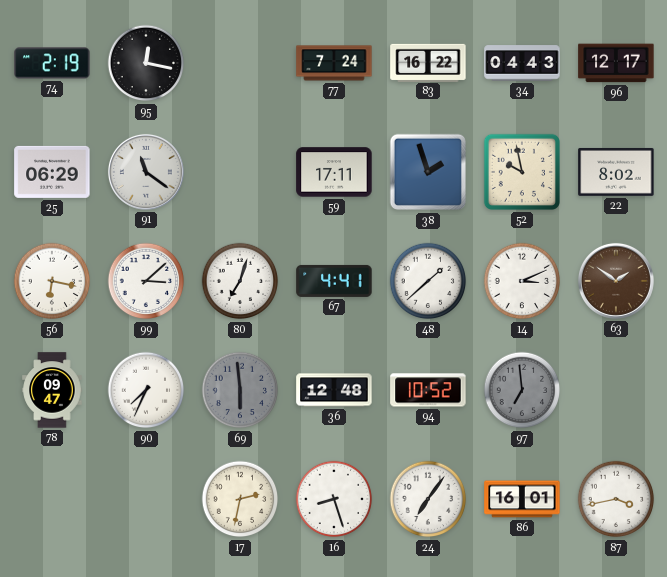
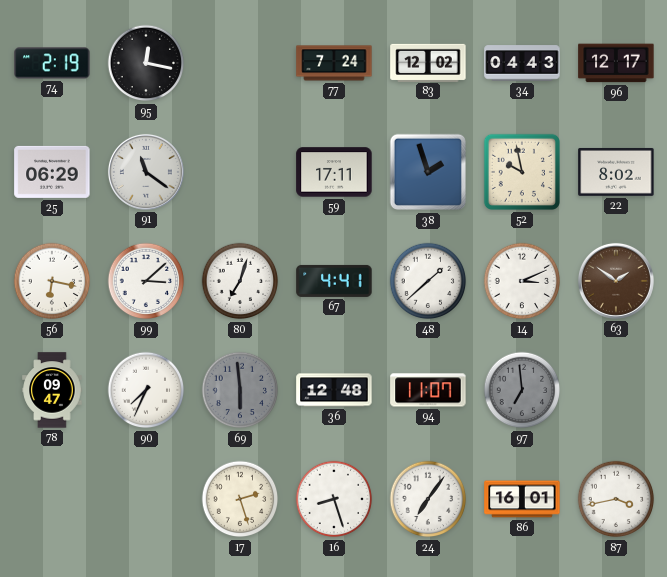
83: 16:22 -> 12:02
94: 10:52 -> 11:07
17: 2:32 -> 2:27
